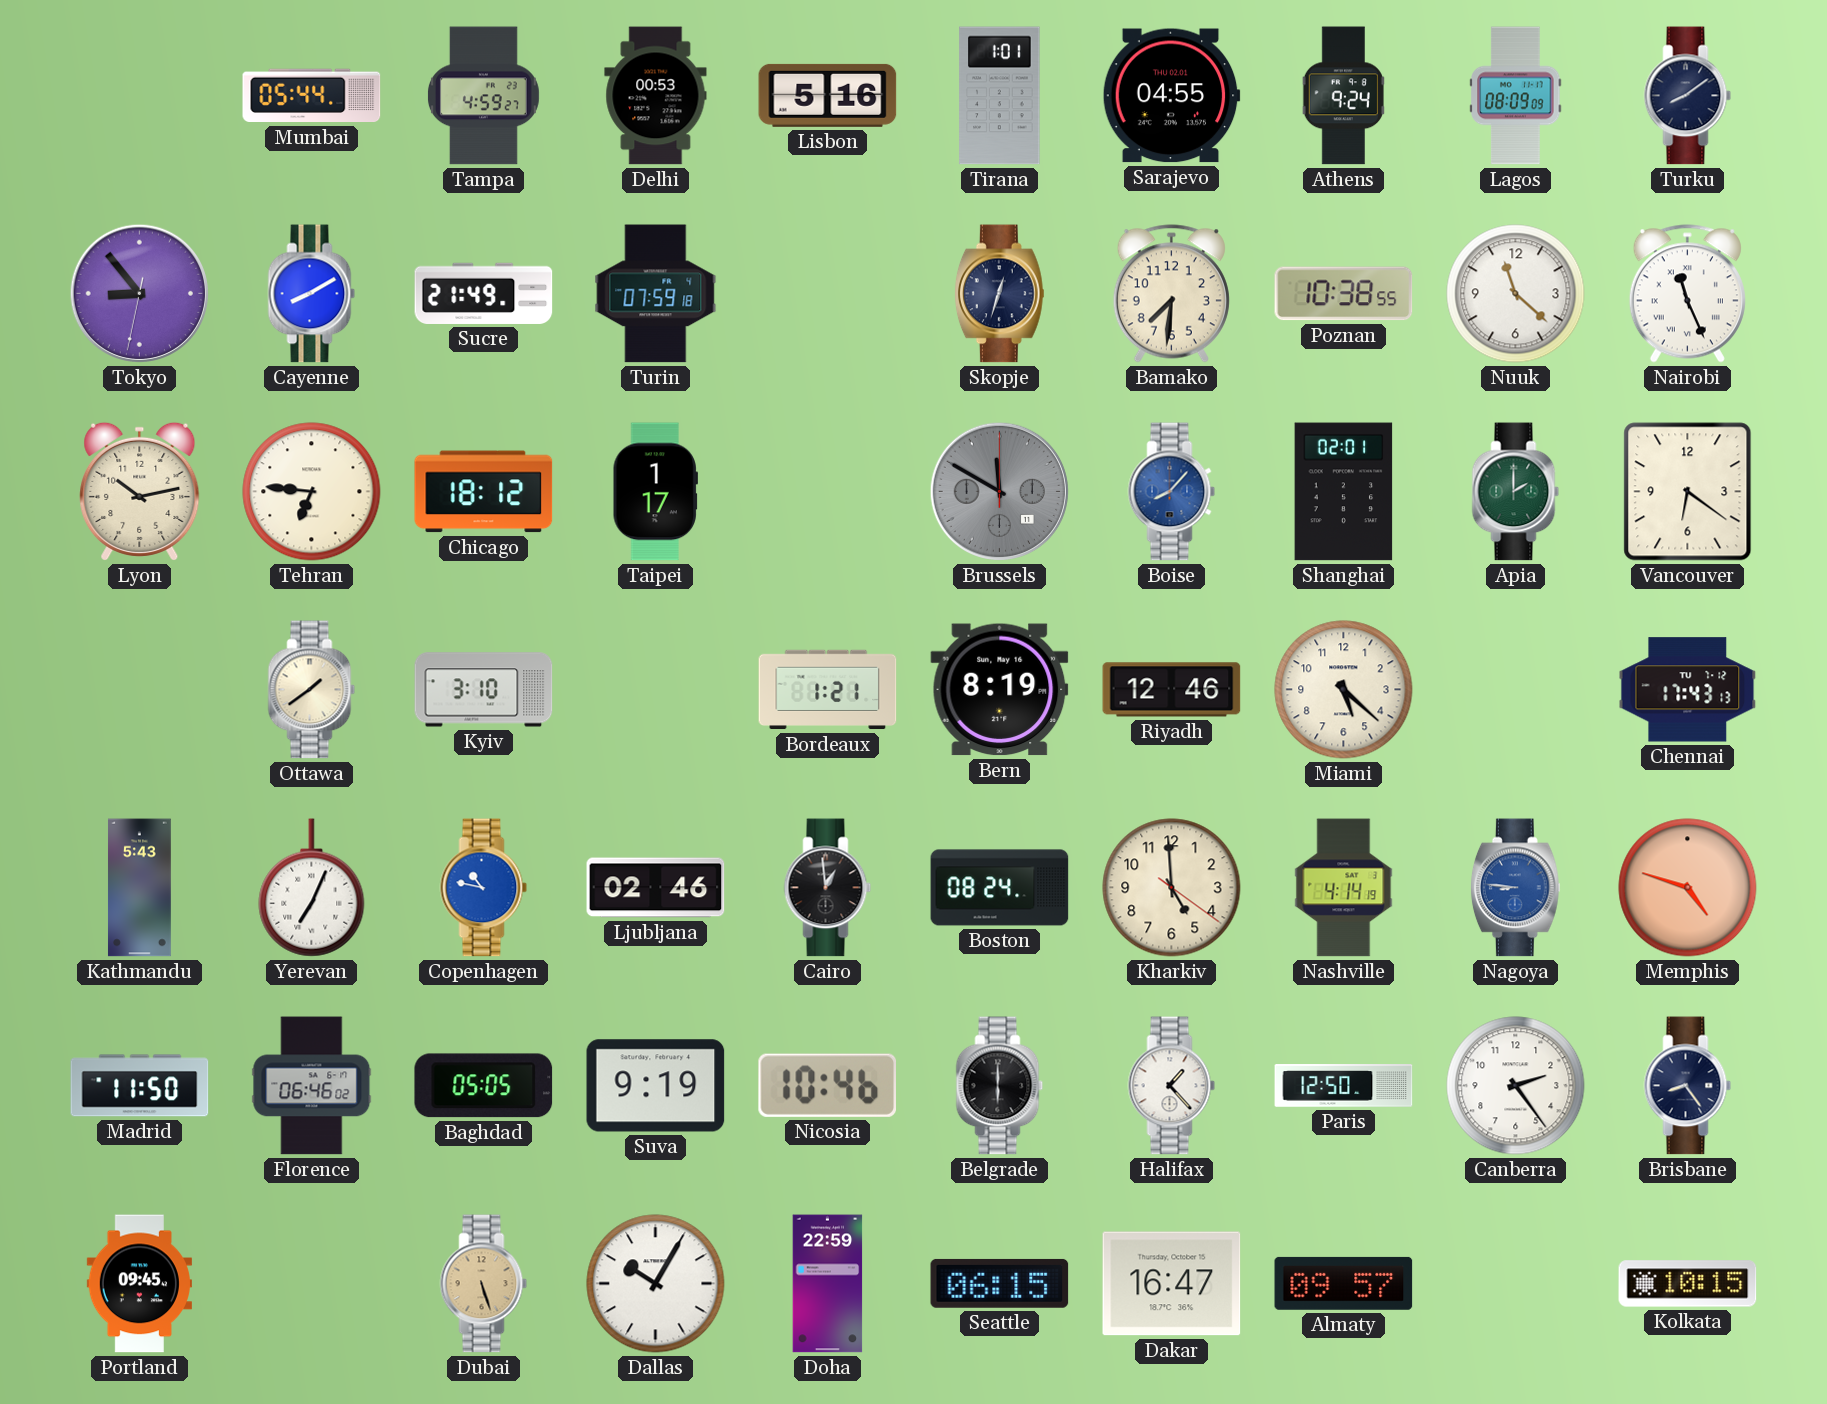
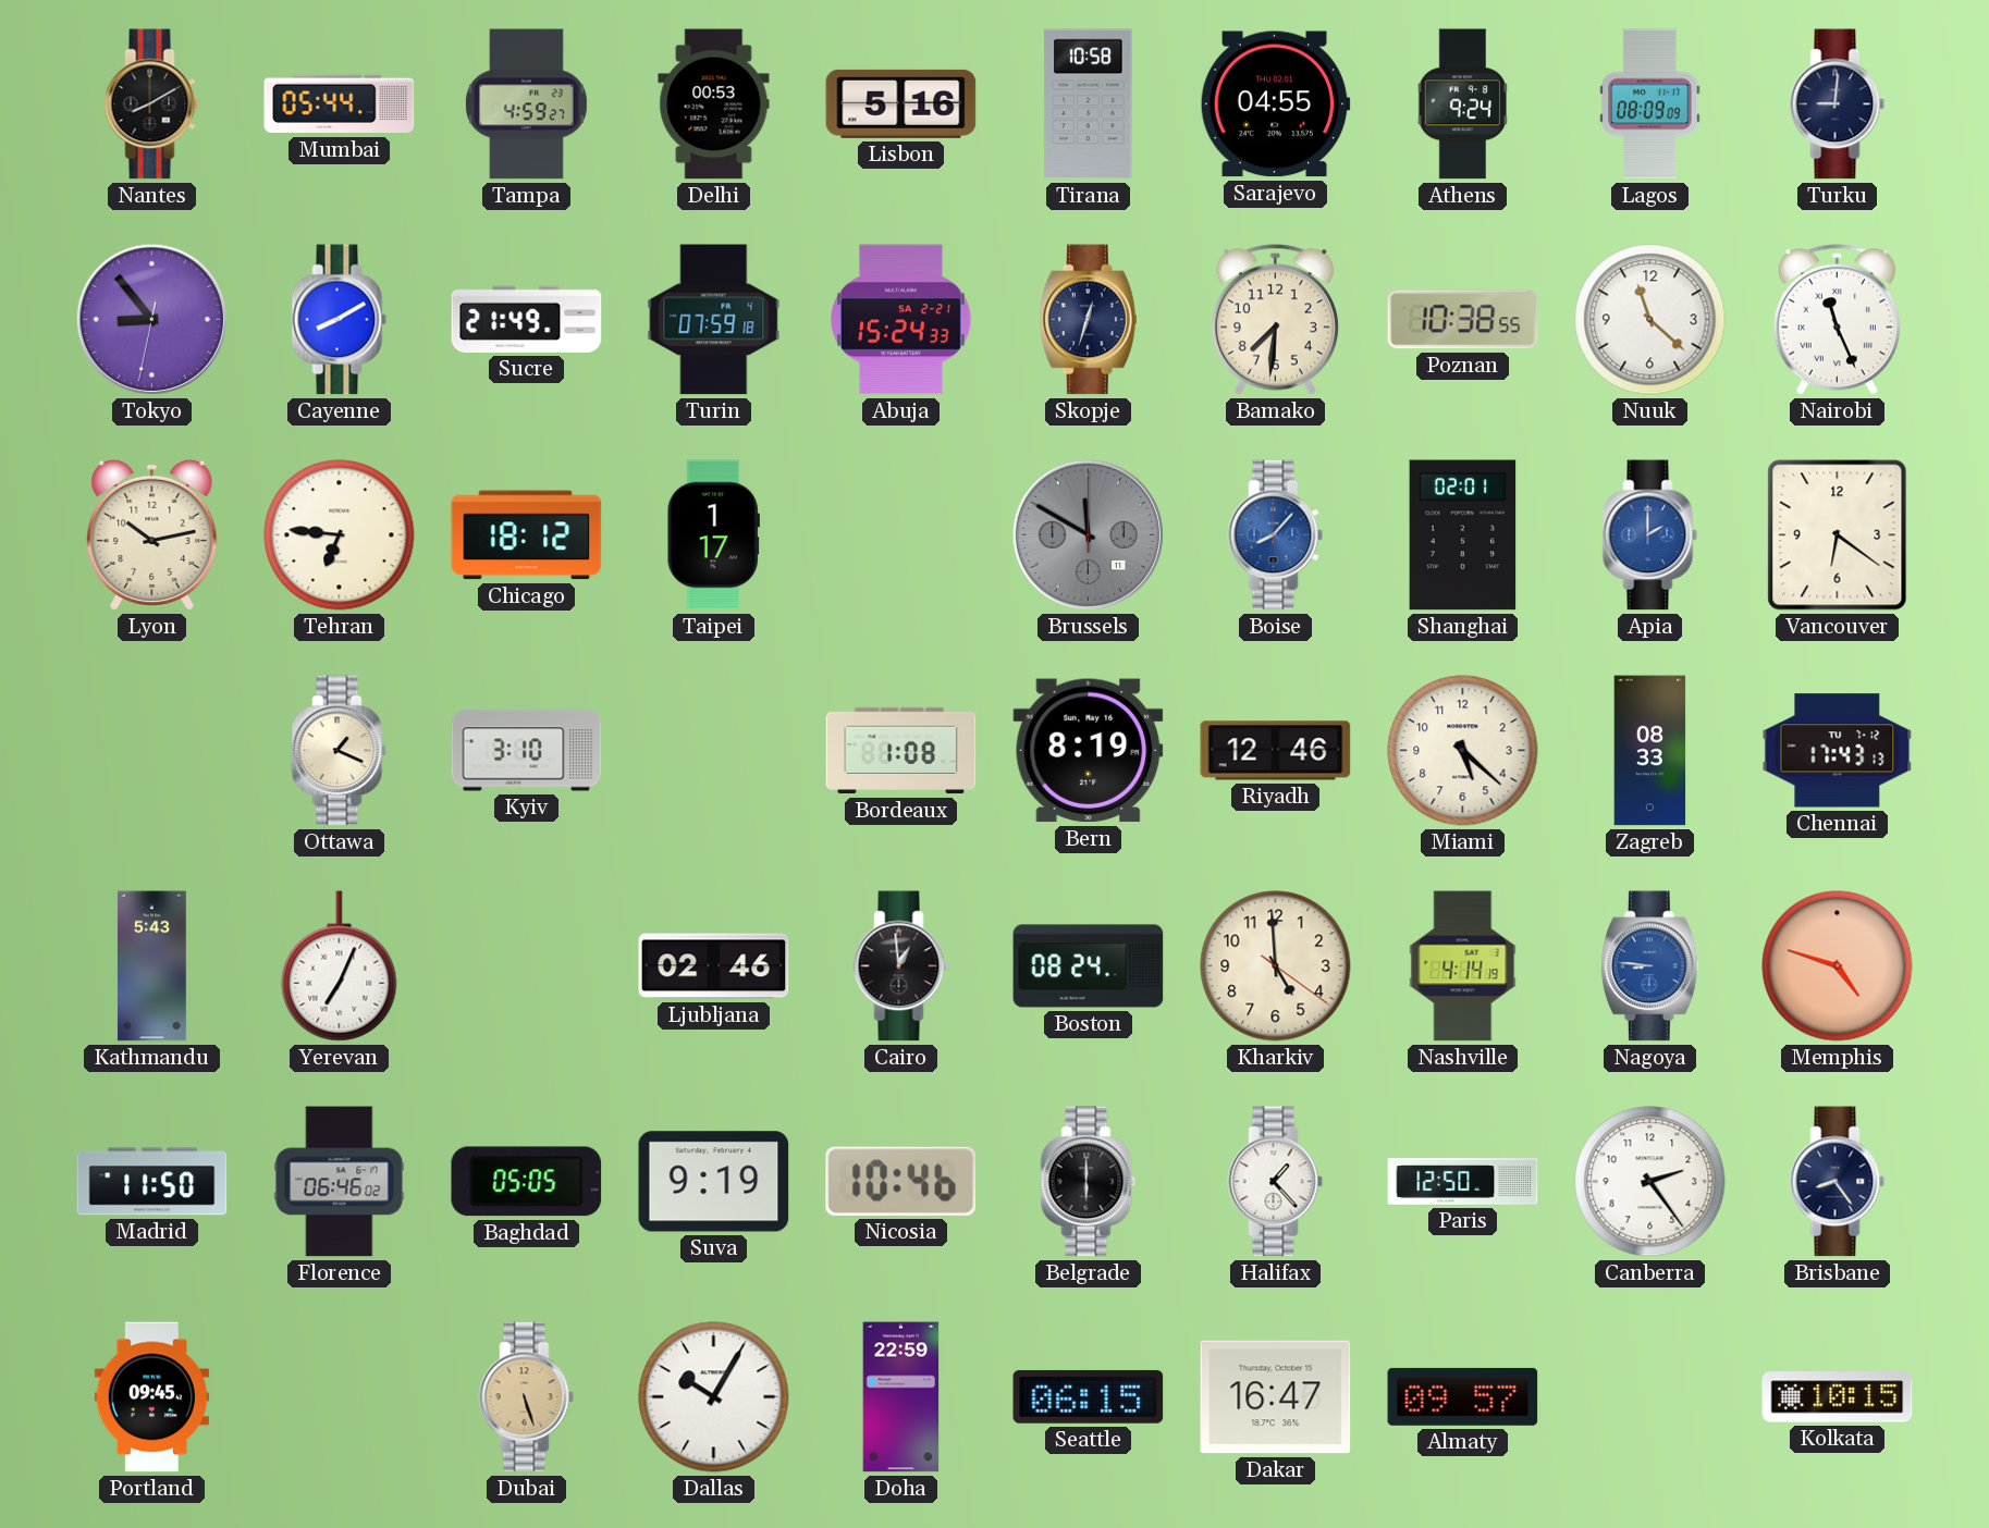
Nantes: none -> 8:10
Tirana: 1:01 -> 10:58
Turku: 8:09 -> 9:01
Abuja: none -> 15:24
Apia dial: green -> blue
Ottawa: 1:39 -> 1:19
Bordeaux: 1:21 -> 1:08
Zagreb: none -> 08:33
Copenhagen: 10:47 -> none
